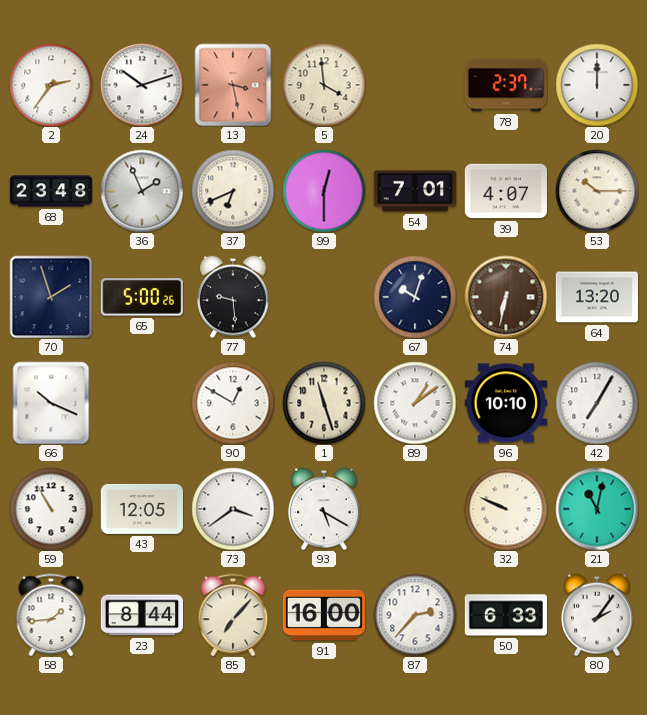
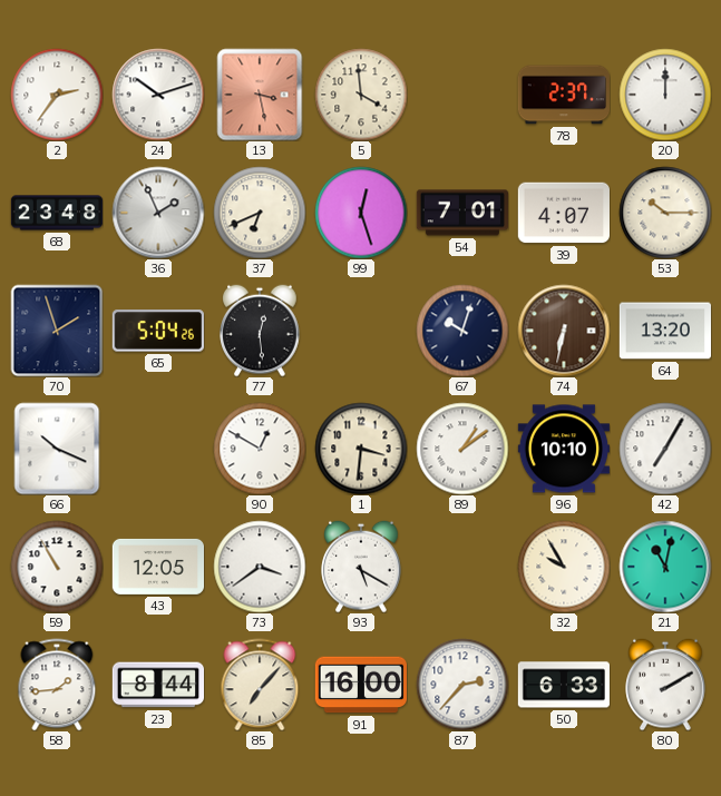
99: 12:30 -> 12:27
65: 5:00 -> 5:04
77: 9:29 -> 12:29
1: 11:27 -> 3:31
32: 9:49 -> 9:55
80: 2:06 -> 2:10
